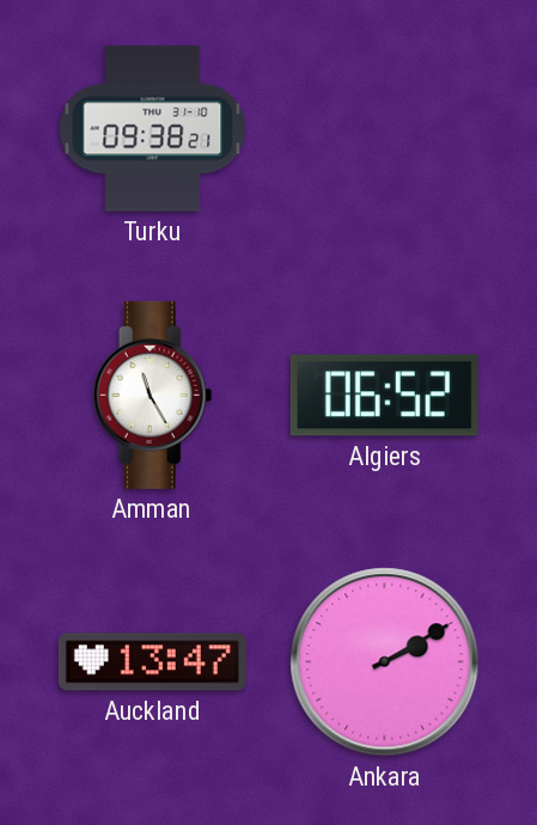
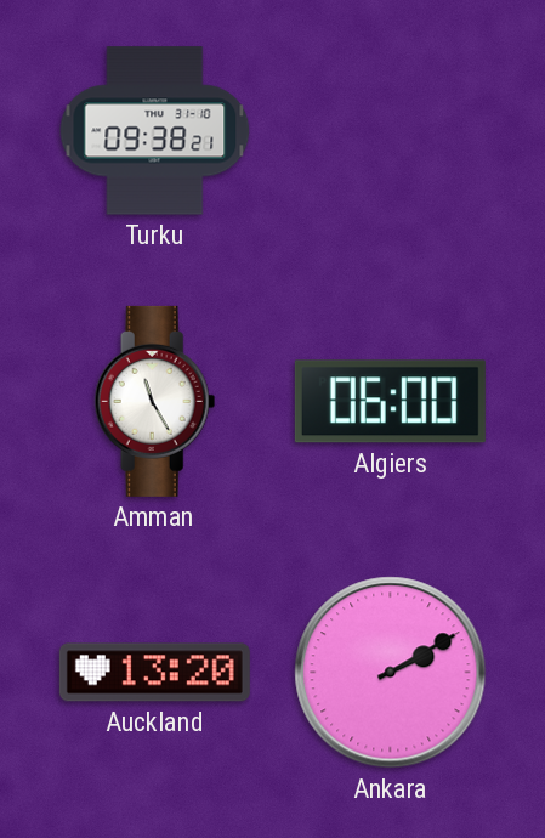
Algiers: 06:52 -> 06:00
Auckland: 13:47 -> 13:20
